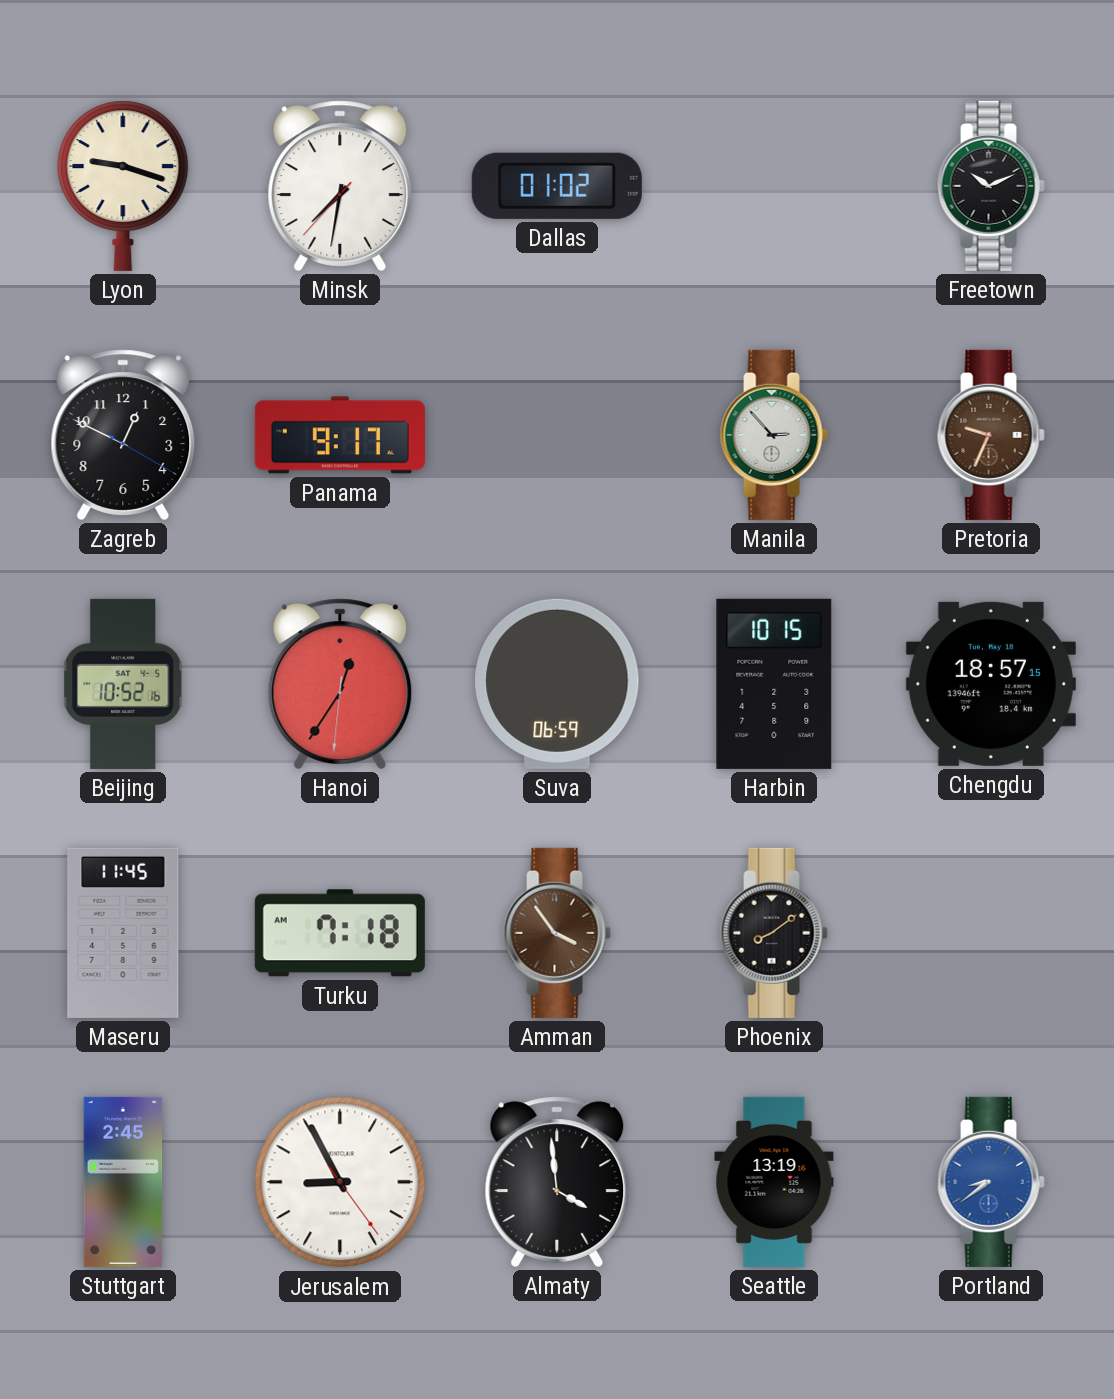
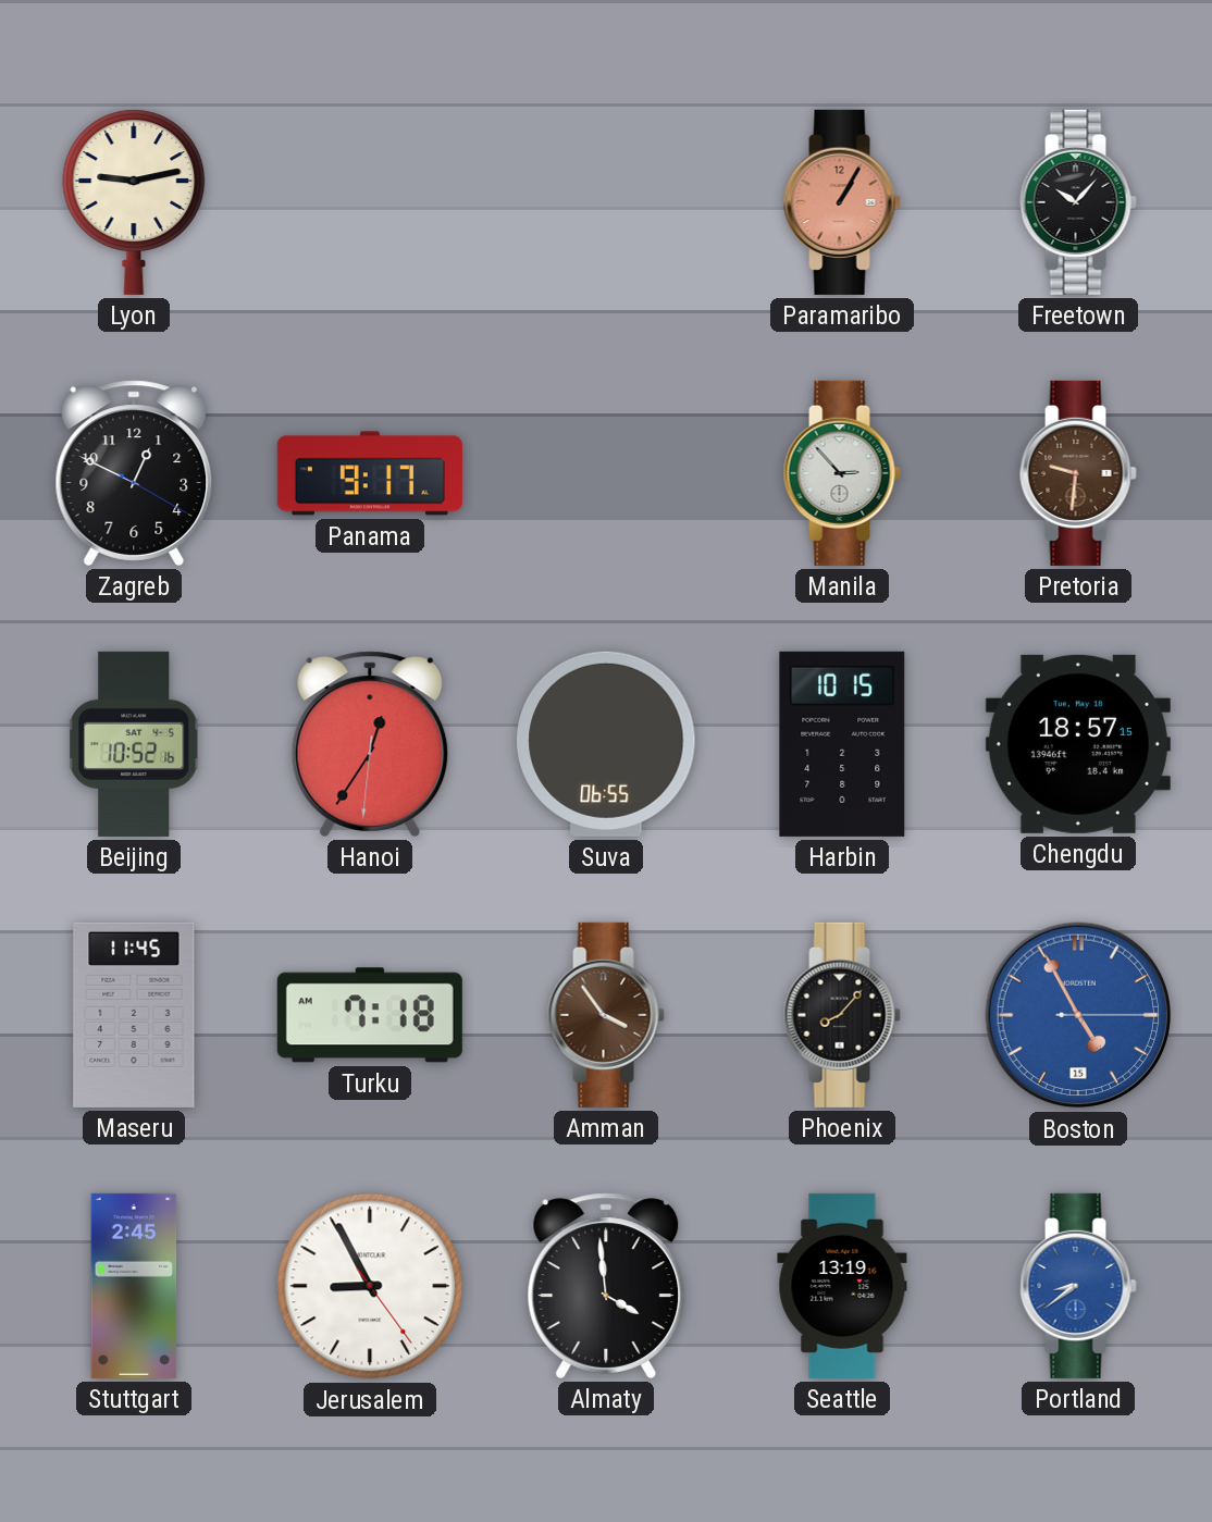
Lyon: 9:18 -> 9:13
Minsk: 7:31 -> none
Dallas: 01:02 -> none
Paramaribo: none -> 1:05
Freetown: 10:11 -> 10:07
Pretoria: 9:34 -> 9:31
Suva: 06:59 -> 06:55
Phoenix: 8:09 -> 8:07
Boston: none -> 4:55
